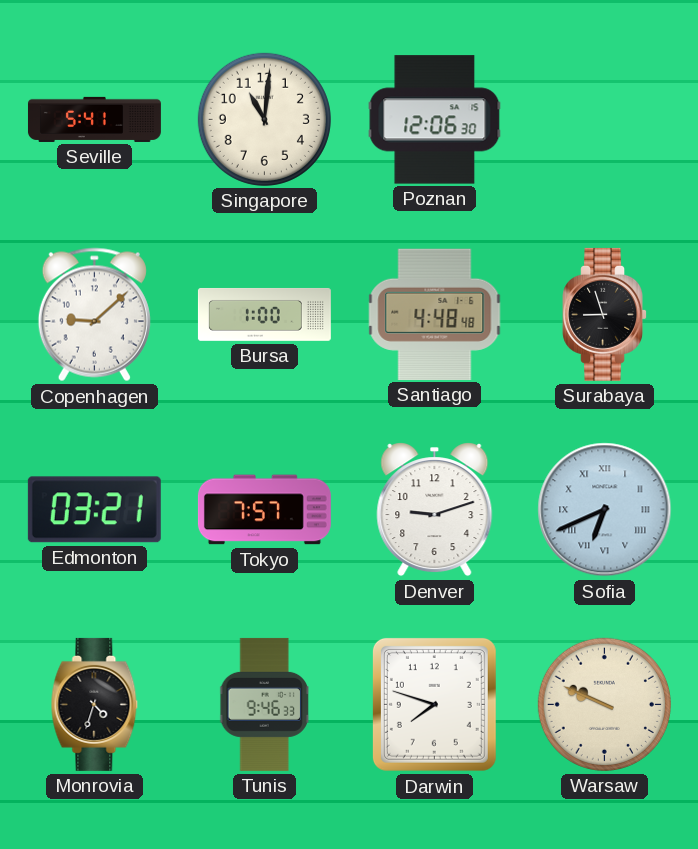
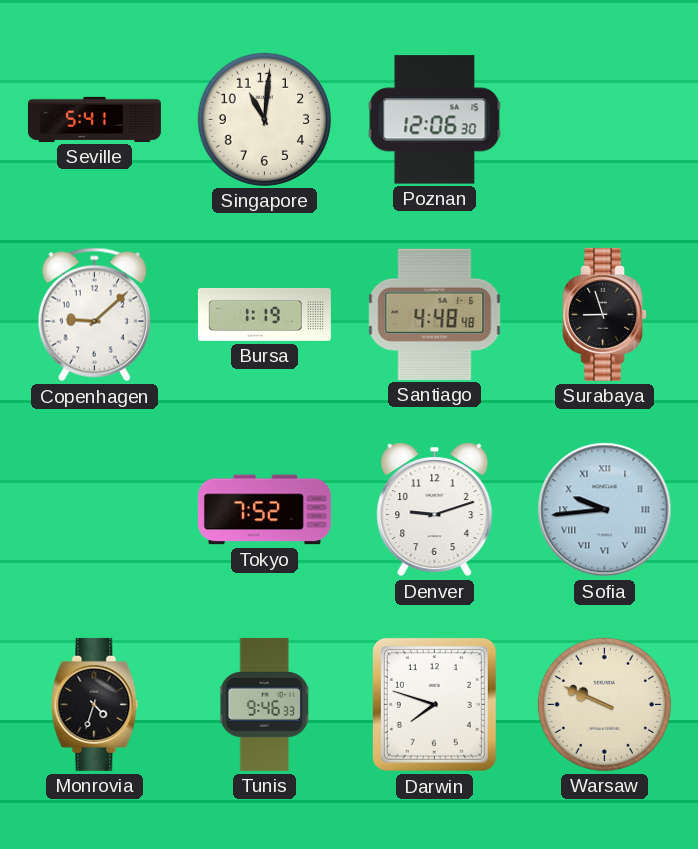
Bursa: 1:00 -> 1:19
Edmonton: 03:21 -> none
Tokyo: 7:57 -> 7:52
Sofia: 6:41 -> 9:44
